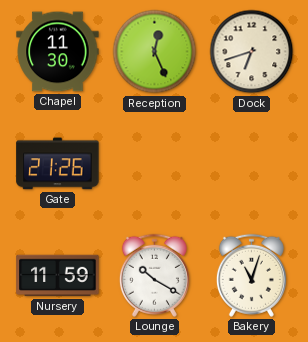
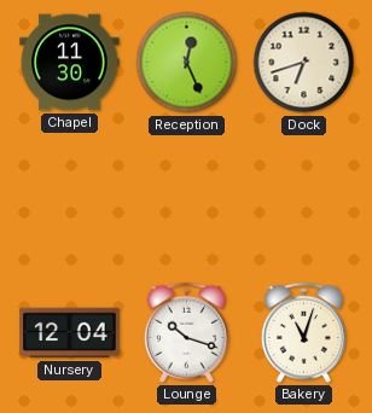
Gate: 21:26 -> none
Nursery: 11:59 -> 12:04
Lounge: 10:20 -> 10:18
